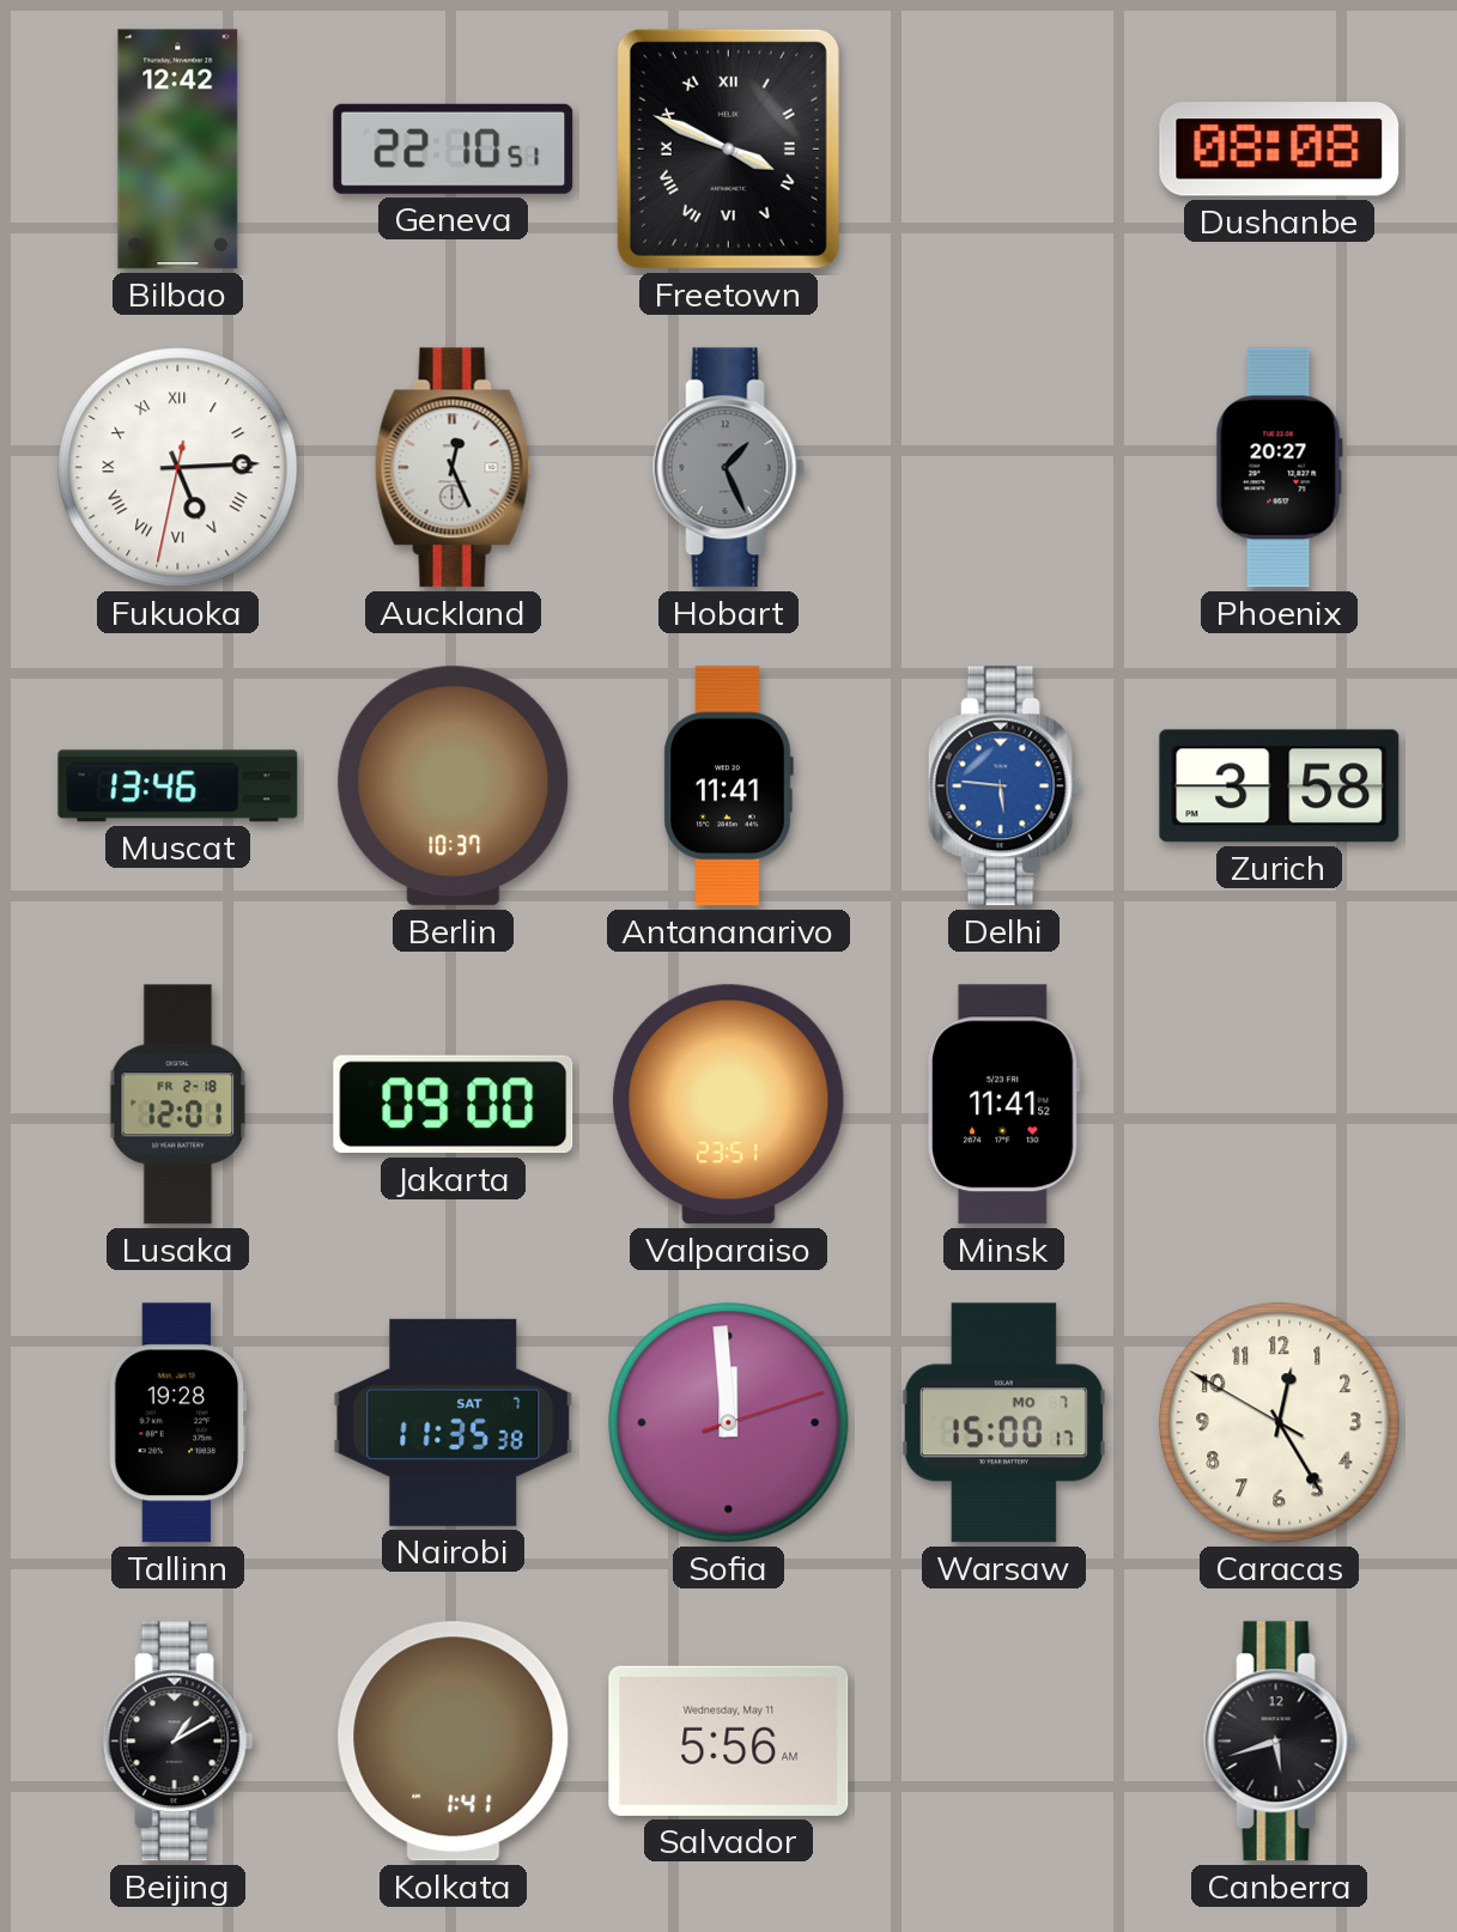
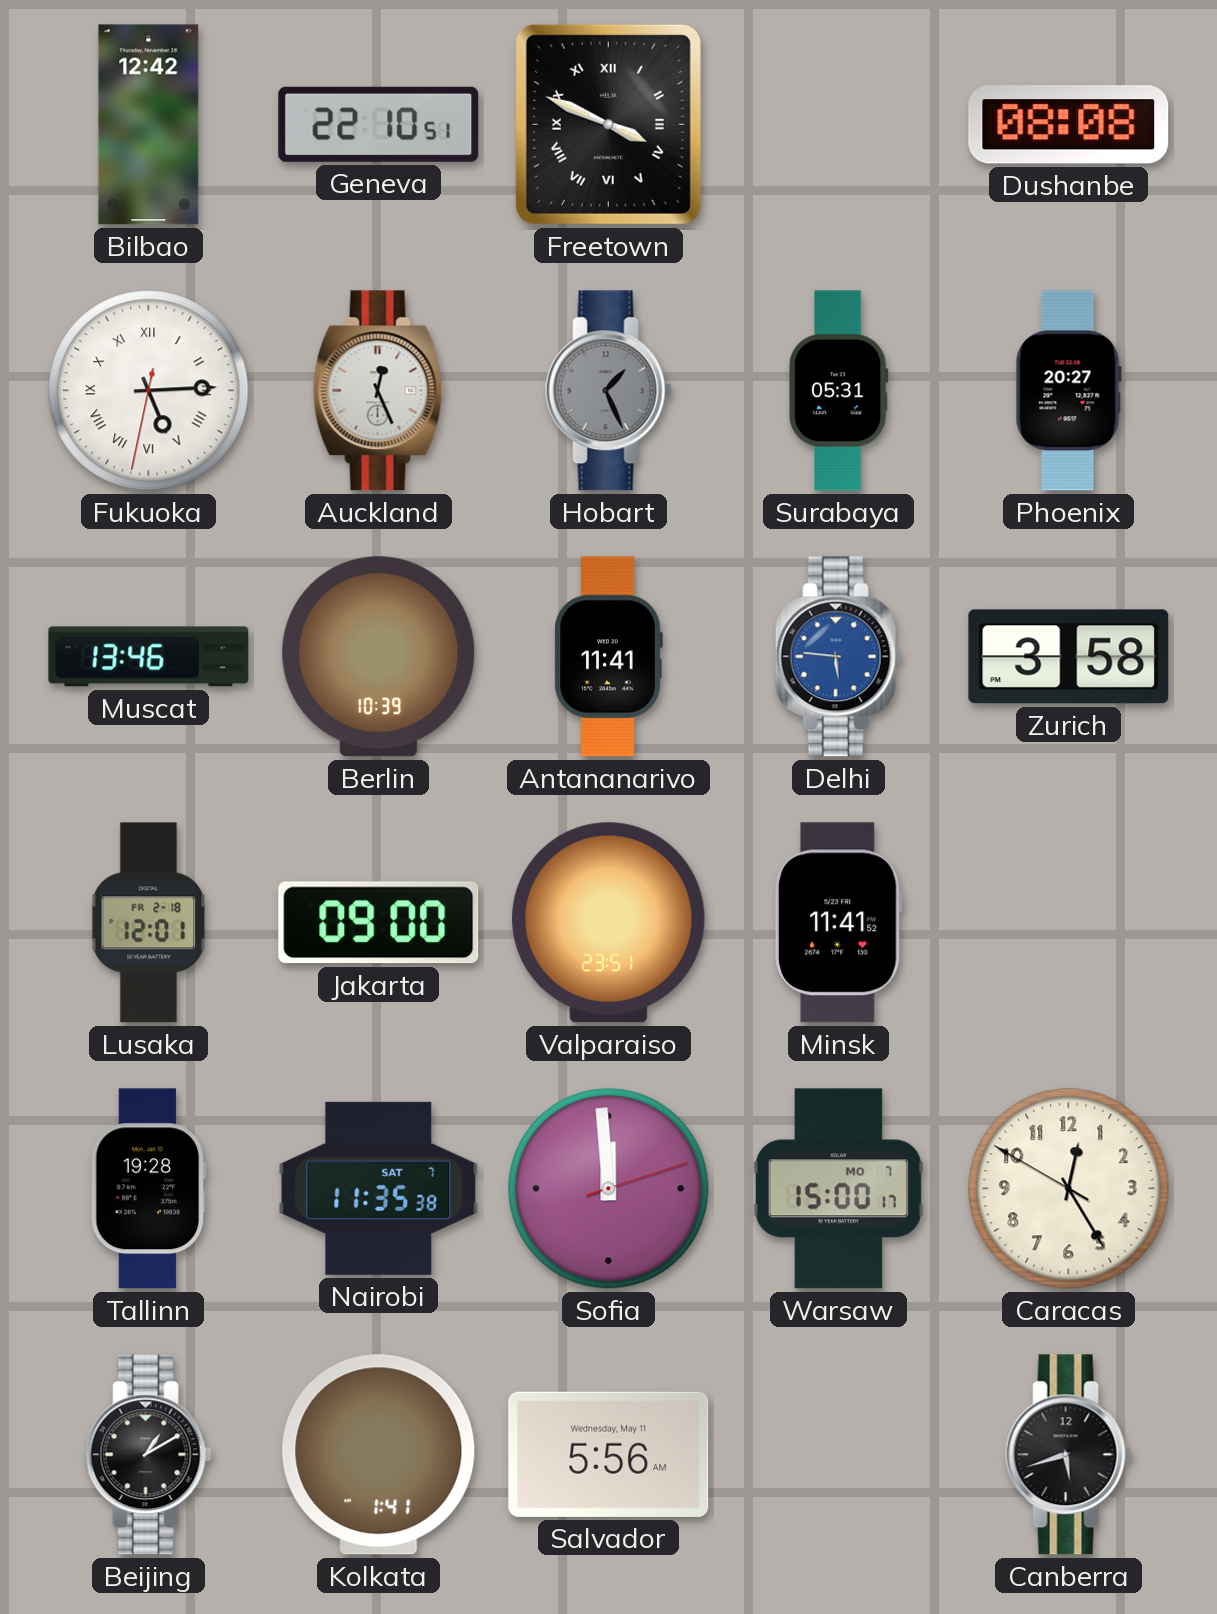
Surabaya: none -> 05:31
Berlin: 10:37 -> 10:39
